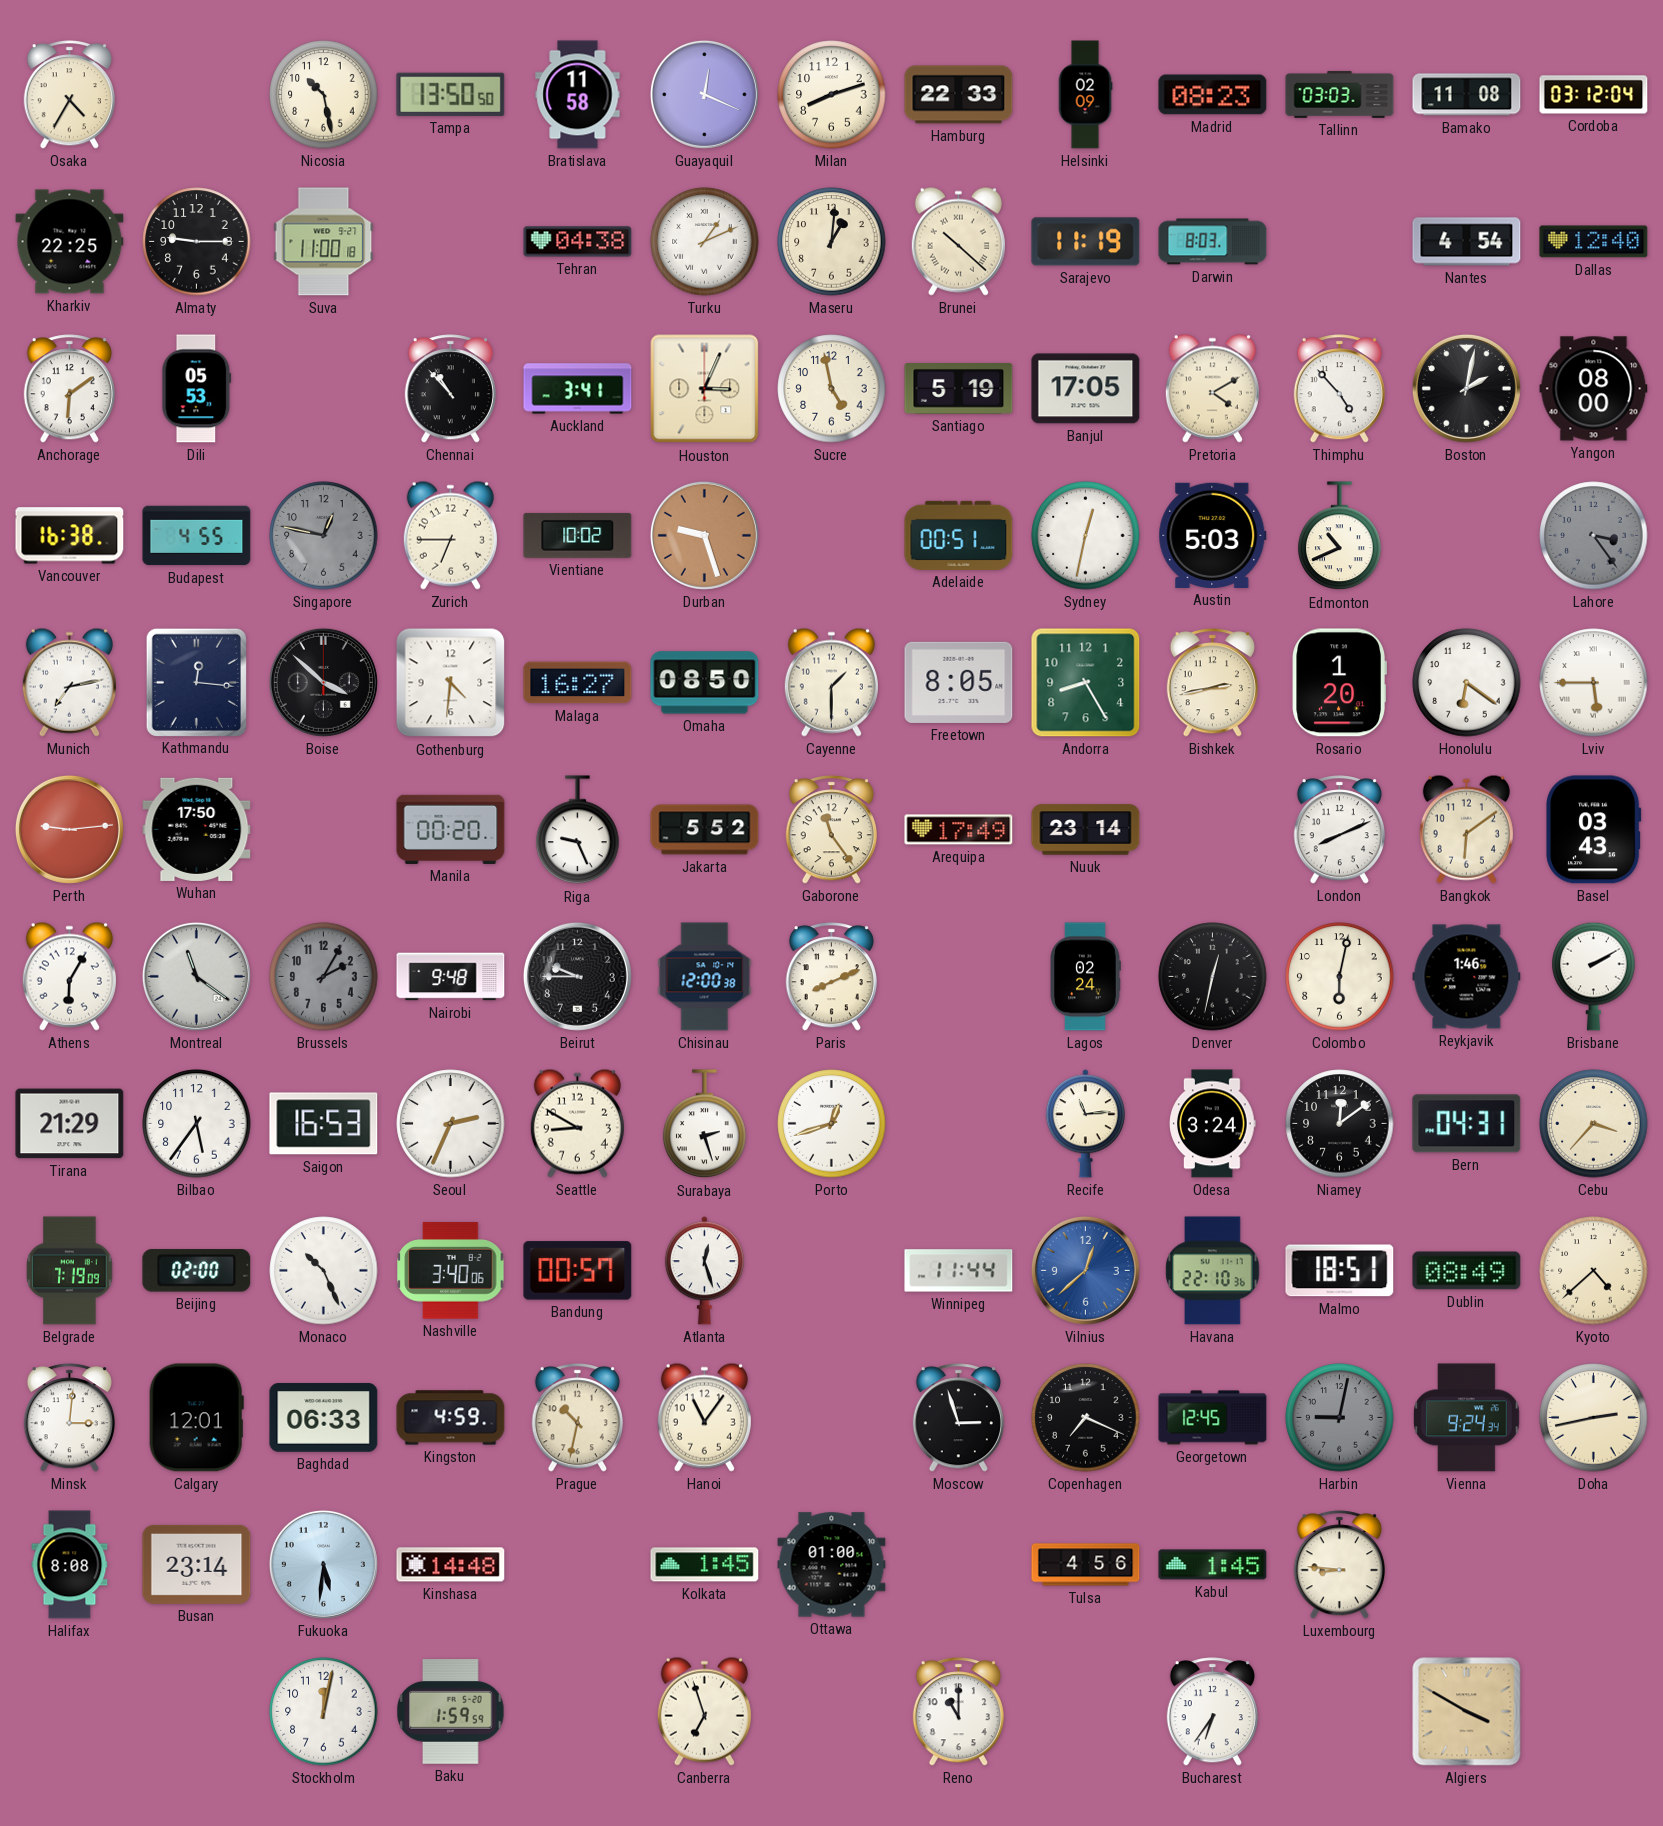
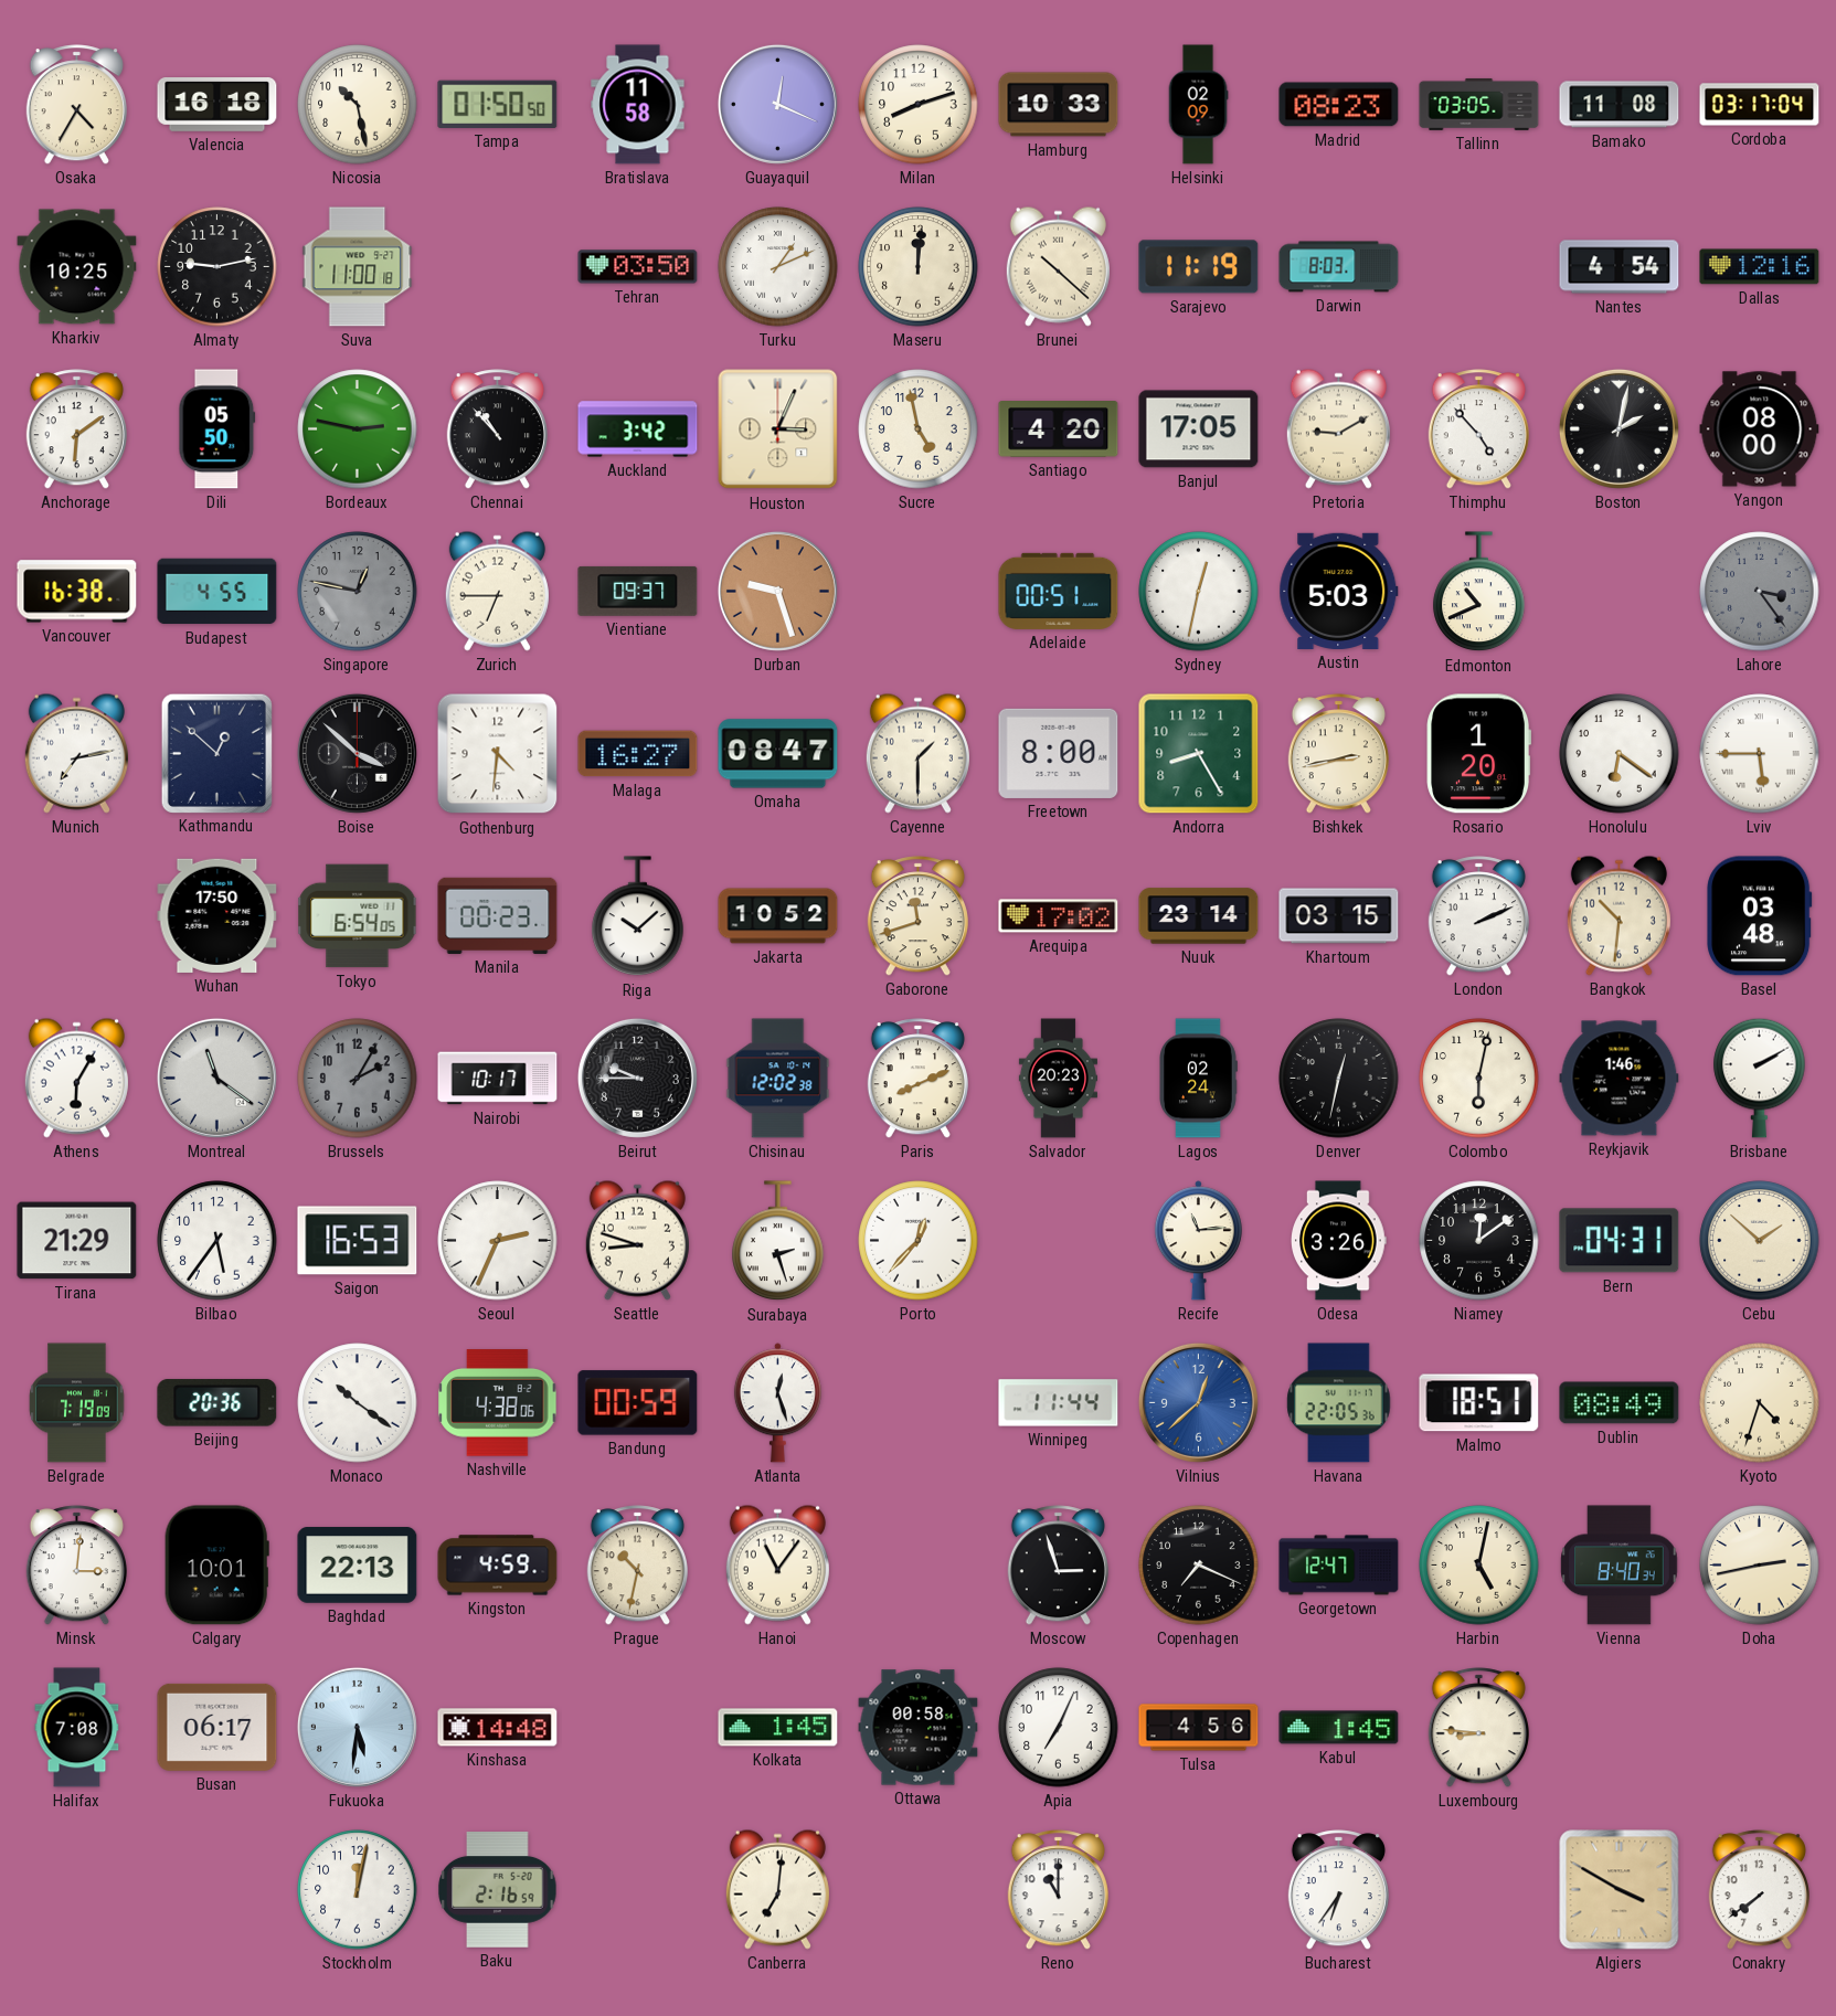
Valencia: none -> 16:18
Tampa: 13:50 -> 01:50
Hamburg: 22:33 -> 10:33
Tallinn: 03:03 -> 03:05
Cordoba: 03:12 -> 03:17
Kharkiv: 22:25 -> 10:25
Almaty: 9:15 -> 9:13
Tehran: 04:38 -> 03:50
Maseru: 1:01 -> 12:01
Dallas: 12:40 -> 12:16
Dili: 05:53 -> 05:50
Bordeaux: none -> 2:47
Auckland: 3:41 -> 3:42
Santiago: 5:19 -> 4:20
Pretoria: 4:10 -> 9:10
Vientiane: 10:02 -> 09:37
Kathmandu: 12:16 -> 12:52
Omaha: 08:50 -> 08:47
Freetown: 8:05 -> 8:00
Perth: 9:14 -> none
Tokyo: none -> 6:54
Manila: 00:20 -> 00:23
Riga: 9:26 -> 10:08
Jakarta: 5:52 -> 10:52
Gaborone: 11:24 -> 11:42
Arequipa: 17:49 -> 17:02
Khartoum: none -> 03:15
London: 8:11 -> 2:11
Bangkok: 6:09 -> 10:31
Basel: 03:43 -> 03:48
Nairobi: 9:48 -> 10:17
Chisinau: 12:00 -> 12:02
Salvador: none -> 20:23
Seattle: 8:50 -> 8:48
Porto: 12:42 -> 12:37
Odesa: 3:24 -> 3:26
Cebu: 3:37 -> 1:52
Beijing: 02:00 -> 20:36
Monaco: 10:26 -> 10:21
Nashville: 3:40 -> 4:38
Bandung: 00:57 -> 00:59
Havana: 22:10 -> 22:05
Kyoto: 4:38 -> 4:33
Calgary: 12:01 -> 10:01
Baghdad: 06:33 -> 22:13
Georgetown: 12:45 -> 12:47
Harbin: 9:02 -> 5:02
Harbin dial: grey -> cream
Vienna: 9:24 -> 8:40
Halifax: 8:08 -> 7:08
Busan: 23:14 -> 06:17
Ottawa: 01:00 -> 00:58
Apia: none -> 7:04
Baku: 1:59 -> 2:16
Canberra: 6:57 -> 7:01
Conakry: none -> 7:39
